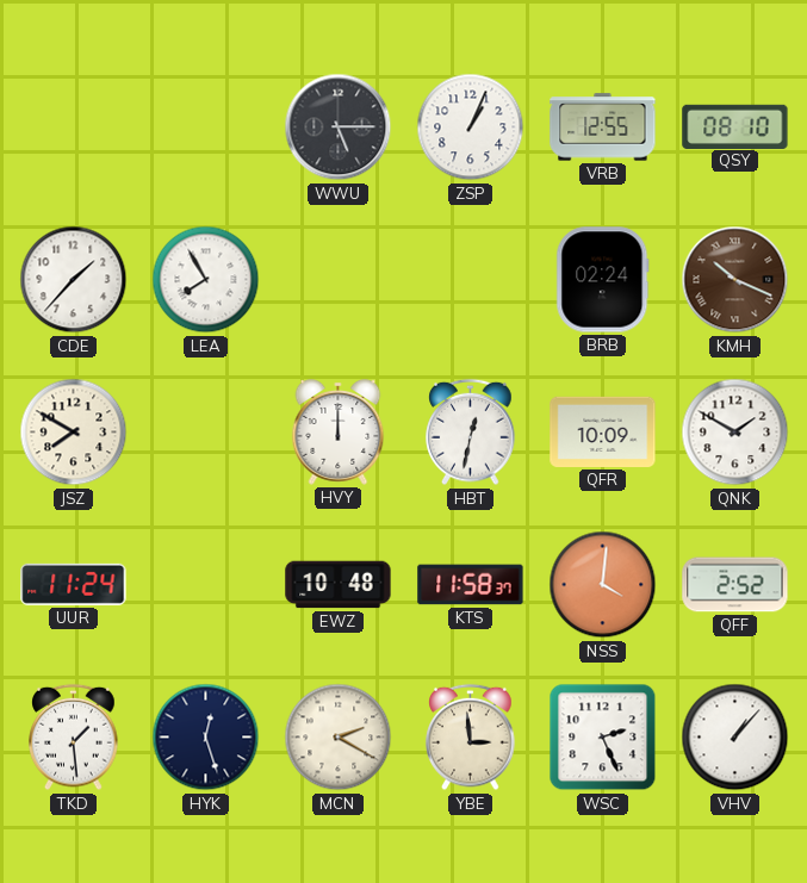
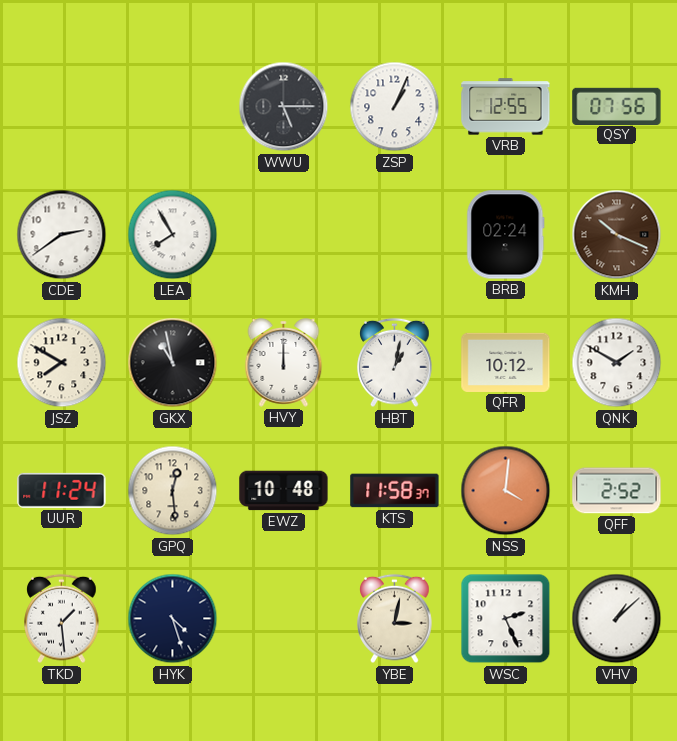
QSY: 08:10 -> 07:56
CDE: 1:37 -> 2:39
GKX: none -> 10:58
HBT: 12:32 -> 1:02
QFR: 10:09 -> 10:12
GPQ: none -> 12:29
HYK: 12:27 -> 4:27
MCN: 2:20 -> none
YBE: 2:59 -> 3:02
VHV: 1:07 -> 1:08
